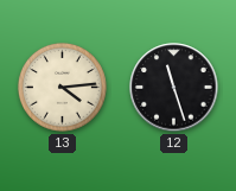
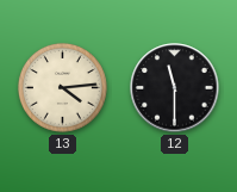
12: 11:27 -> 11:30
